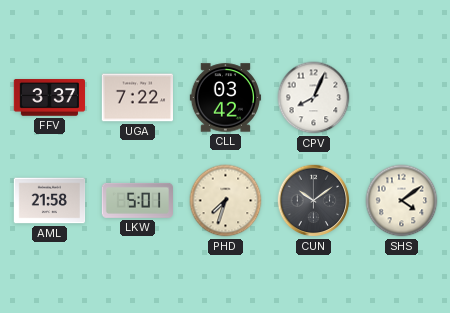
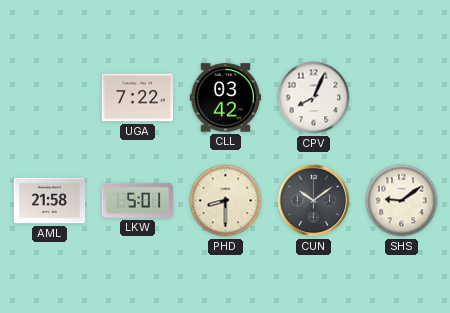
FFV: 3:37 -> none
PHD: 7:33 -> 8:30
SHS: 4:09 -> 9:09
